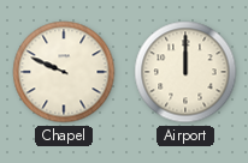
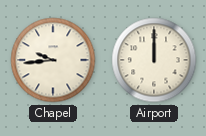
Chapel: 9:49 -> 9:44
